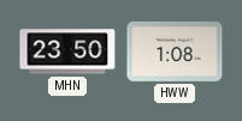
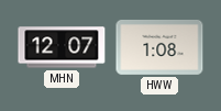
MHN: 23:50 -> 12:07
